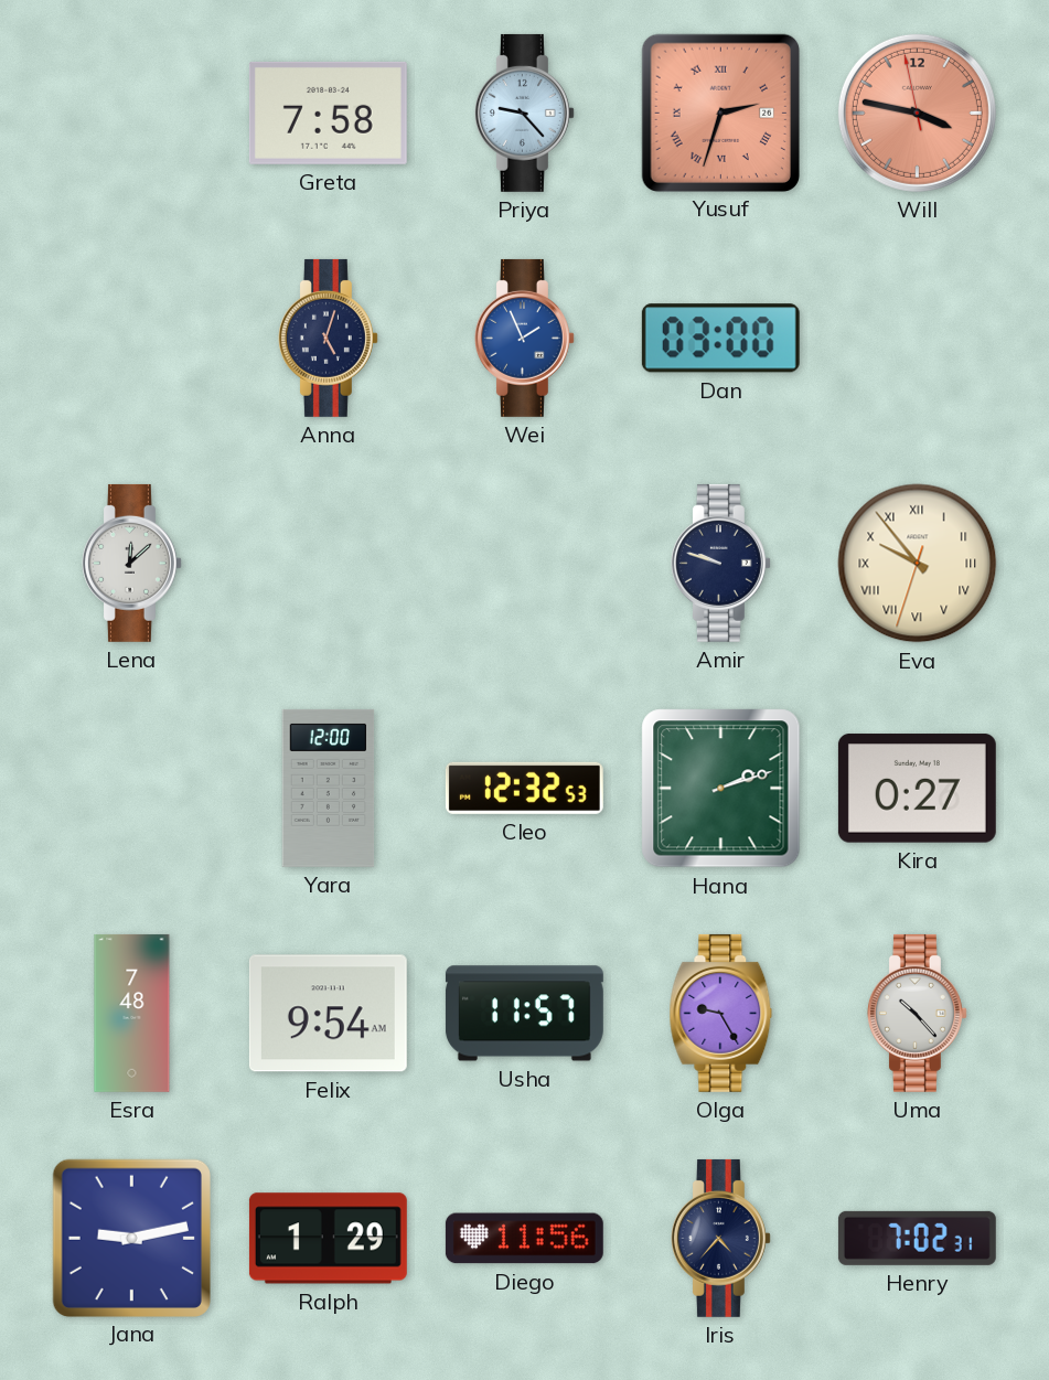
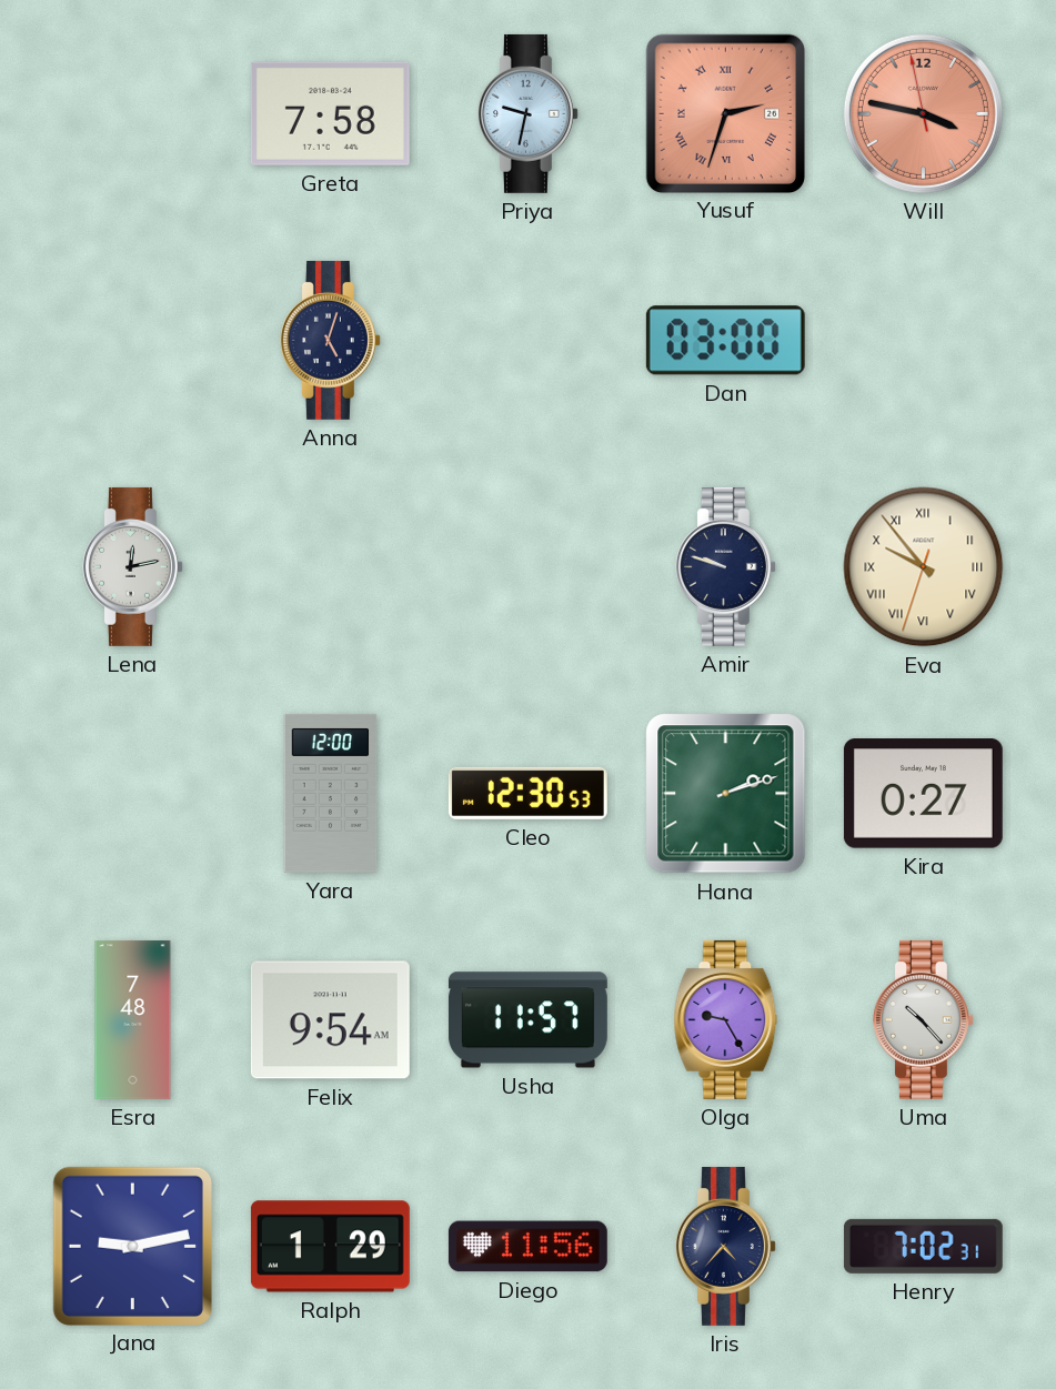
Priya: 9:23 -> 9:32
Wei: 1:56 -> none
Lena: 12:08 -> 12:13
Cleo: 12:32 -> 12:30
